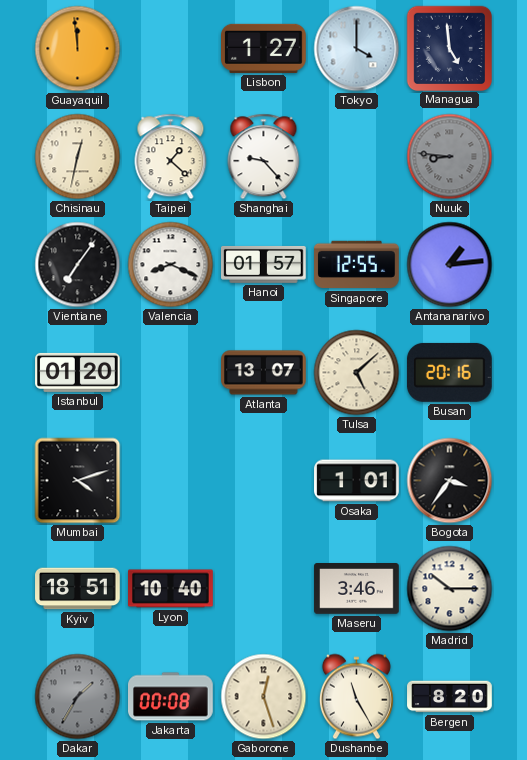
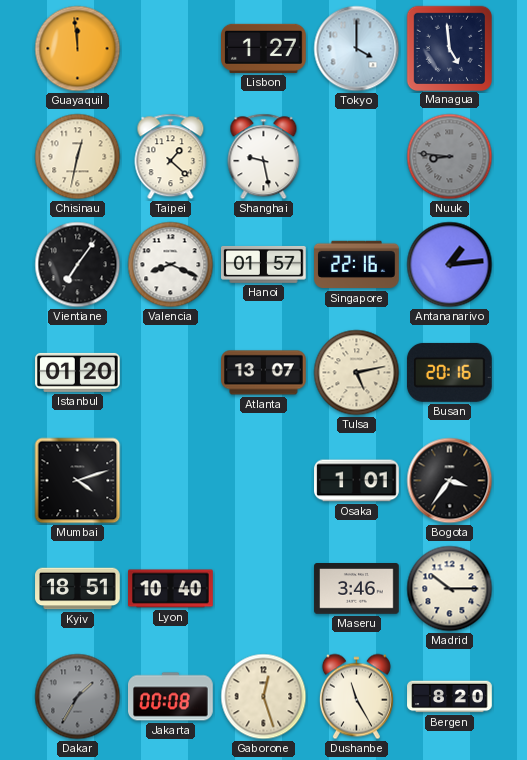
Shanghai: 9:23 -> 9:28
Singapore: 12:55 -> 22:16
Tulsa: 5:08 -> 5:13
